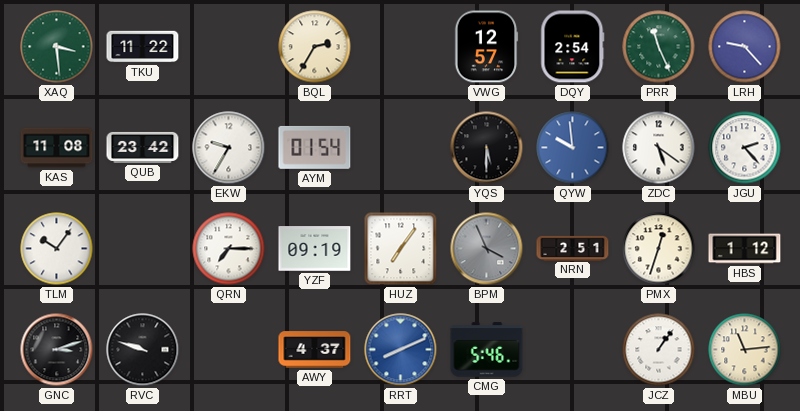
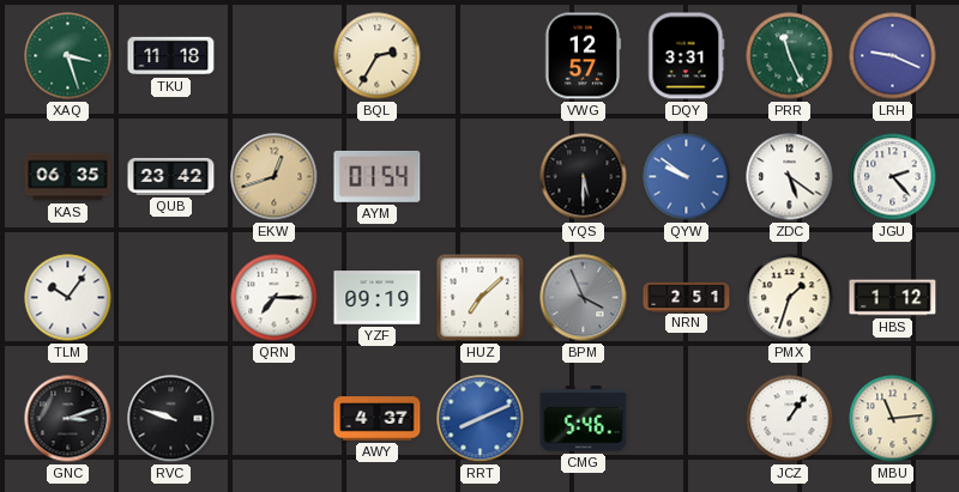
XAQ: 3:29 -> 3:27
TKU: 11:22 -> 11:18
DQY: 2:54 -> 3:31
LRH: 9:23 -> 9:19
KAS: 11:08 -> 06:35
EKW: 9:35 -> 12:42
EKW dial: white -> champagne
QYW: 9:59 -> 9:51
HUZ: 7:06 -> 7:08
PMX: 12:33 -> 1:33
